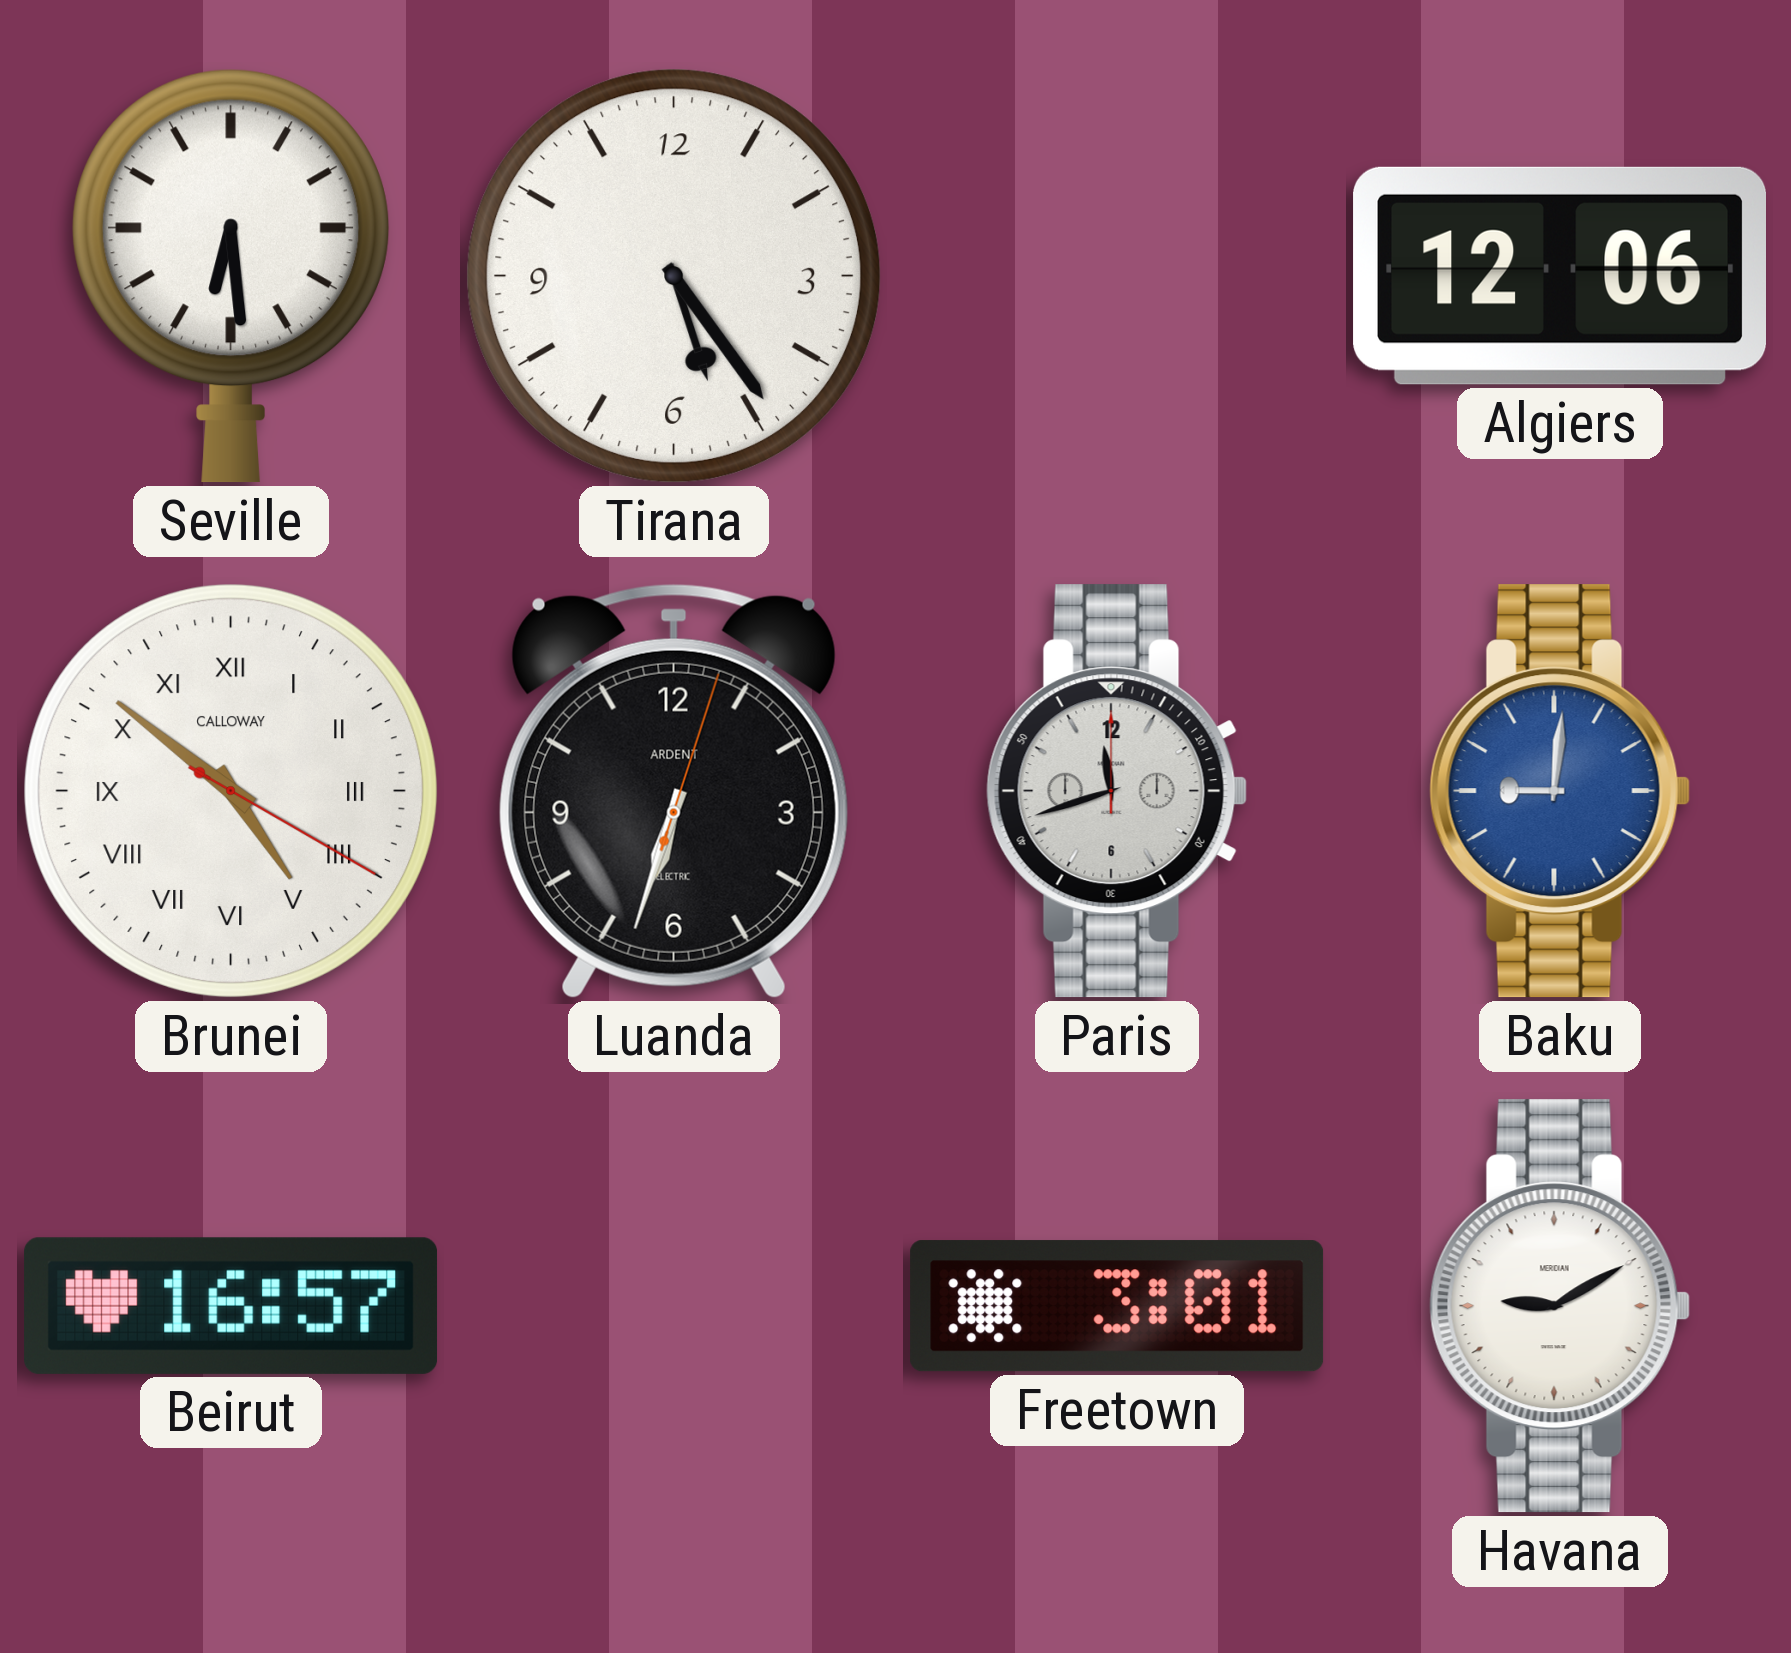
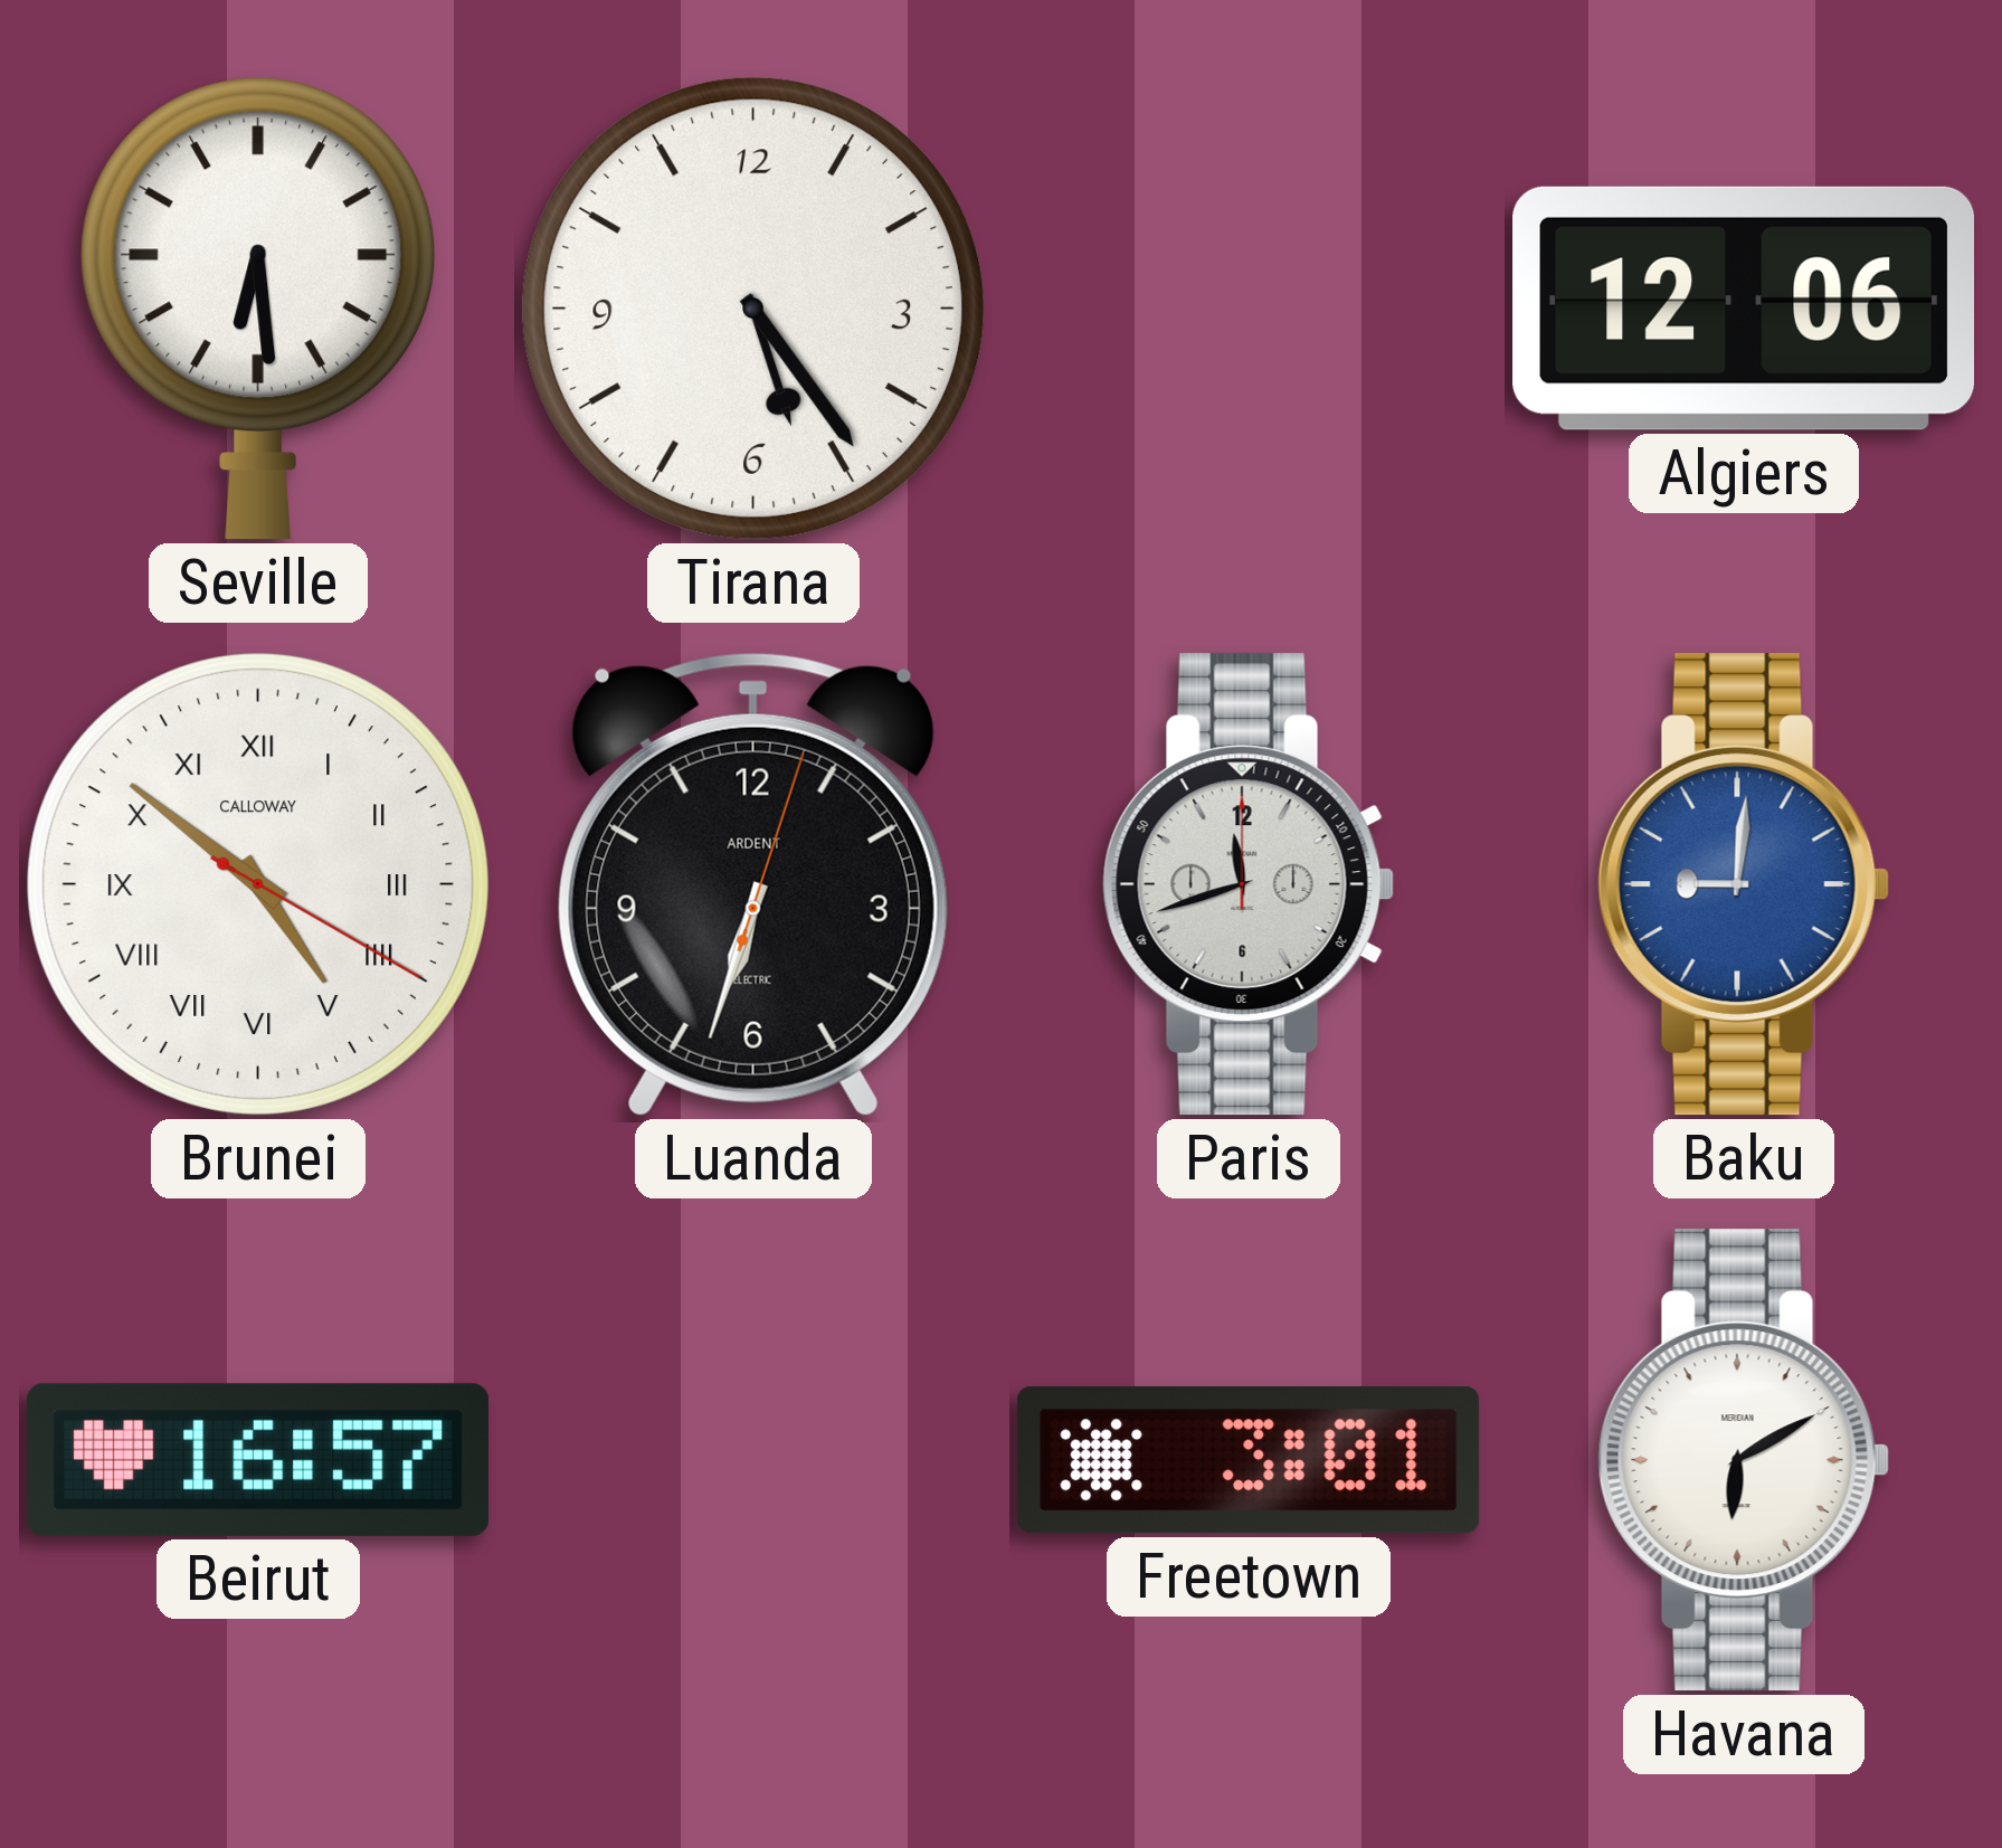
Havana: 9:10 -> 6:10
